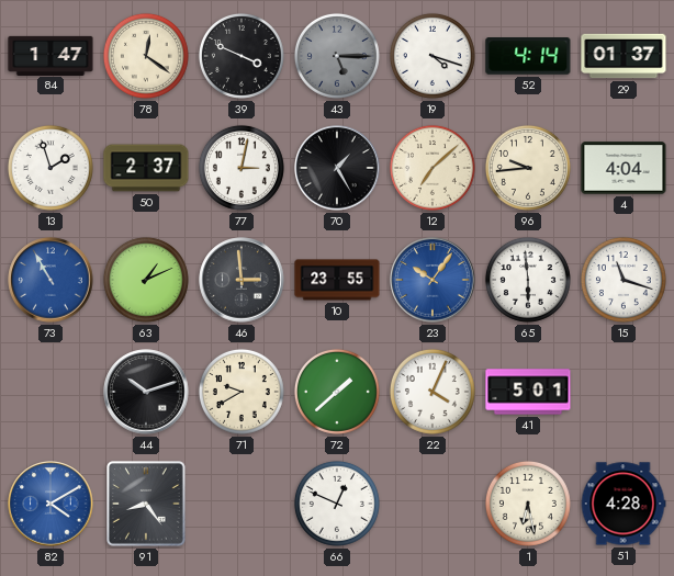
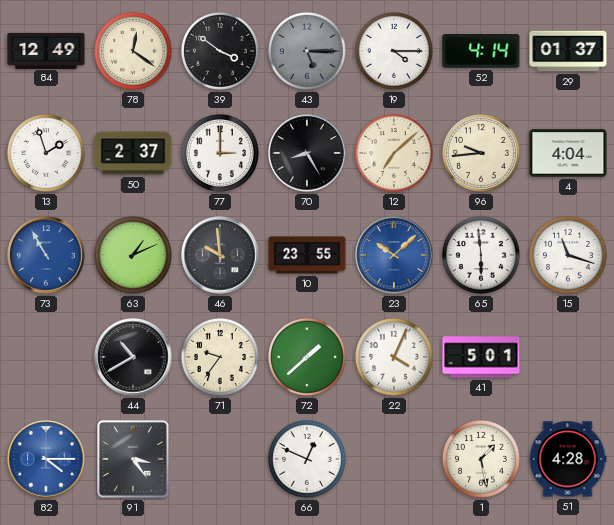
84: 1:47 -> 12:49
39: 3:49 -> 3:51
19: 4:18 -> 4:15
77: 3:02 -> 3:00
70: 1:25 -> 8:25
46: 2:59 -> 9:59
23: 10:06 -> 10:08
44: 10:12 -> 10:40
71: 9:40 -> 9:36
82: 4:10 -> 4:15
91: 8:24 -> 3:24
1: 6:28 -> 1:28
